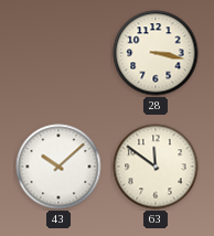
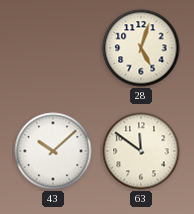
28: 3:17 -> 5:03
